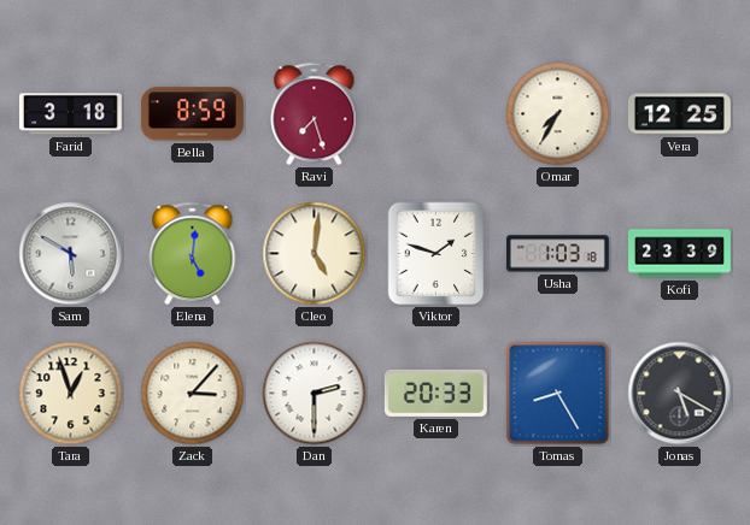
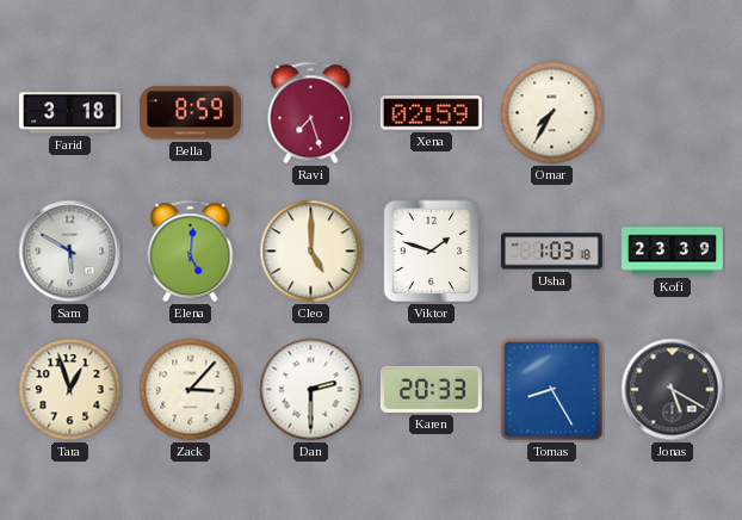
Xena: none -> 02:59
Vera: 12:25 -> none
Cleo: 5:01 -> 5:00
